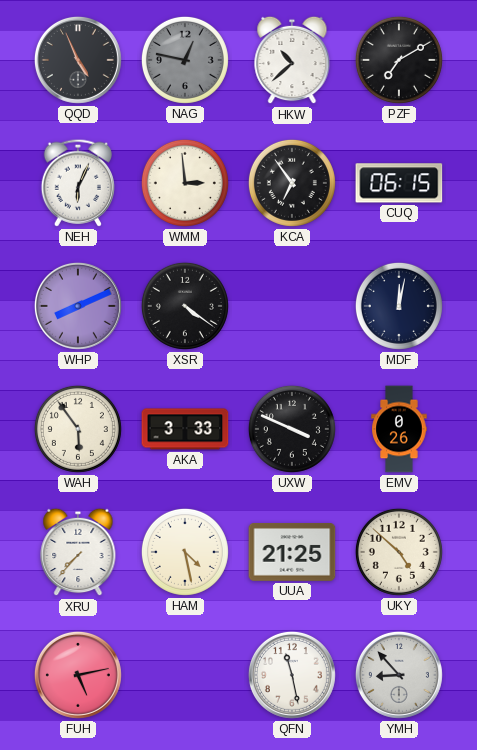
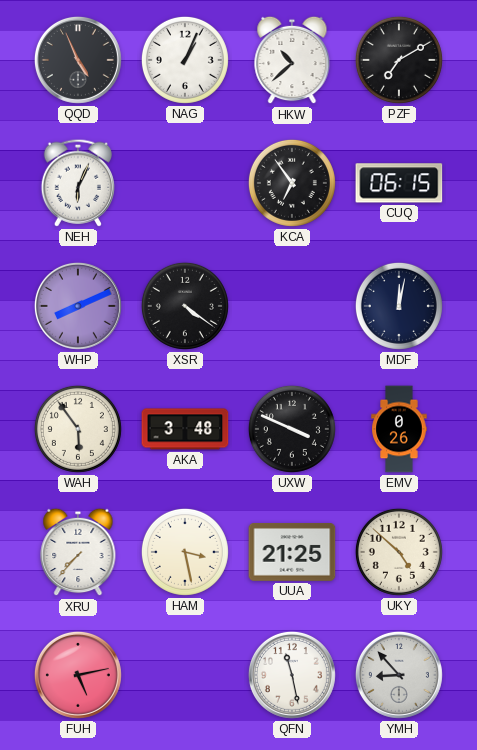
NAG: 12:47 -> 1:04
NAG dial: grey -> white
WMM: 2:59 -> none
AKA: 3:33 -> 3:48
HAM: 4:28 -> 3:28
